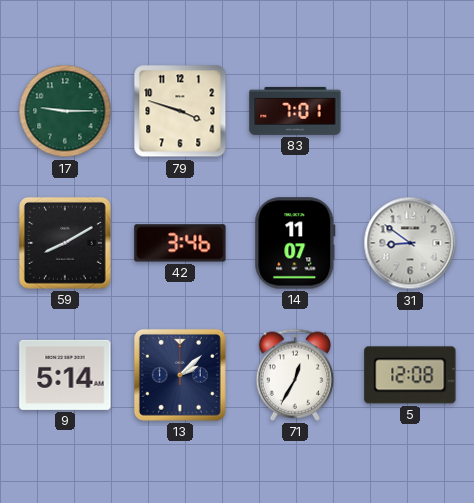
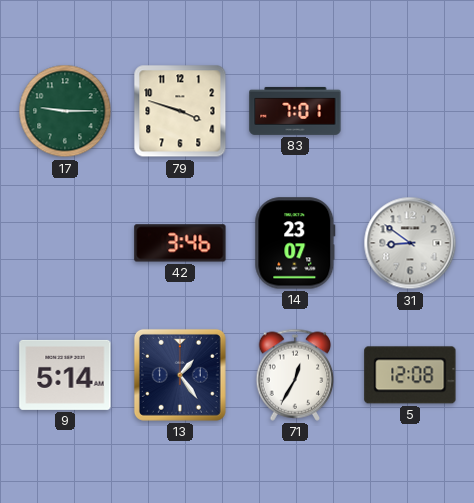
59: 8:10 -> none
14: 11:07 -> 23:07
13: 2:08 -> 1:24
